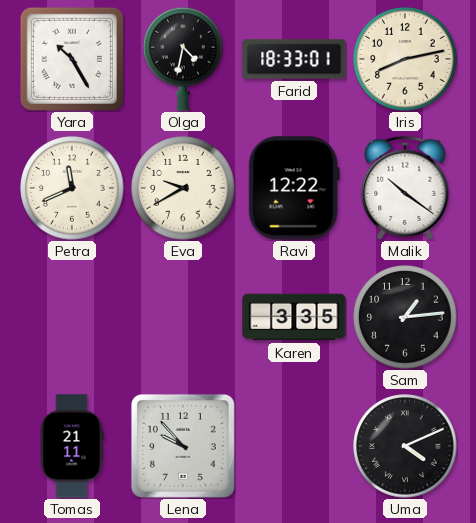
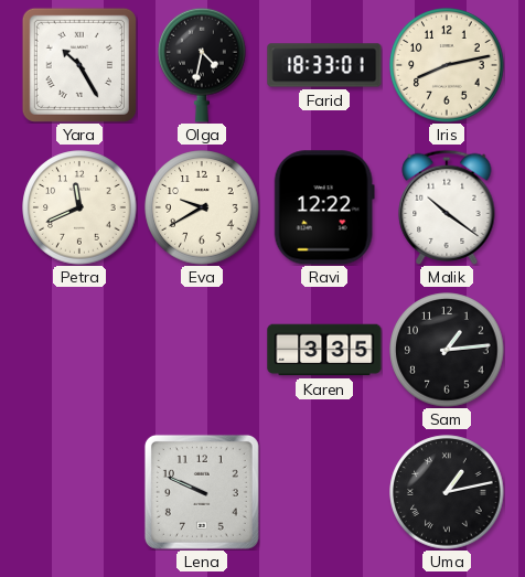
Tomas: 21:11 -> none
Lena: 9:53 -> 9:49
Uma: 4:11 -> 1:13
